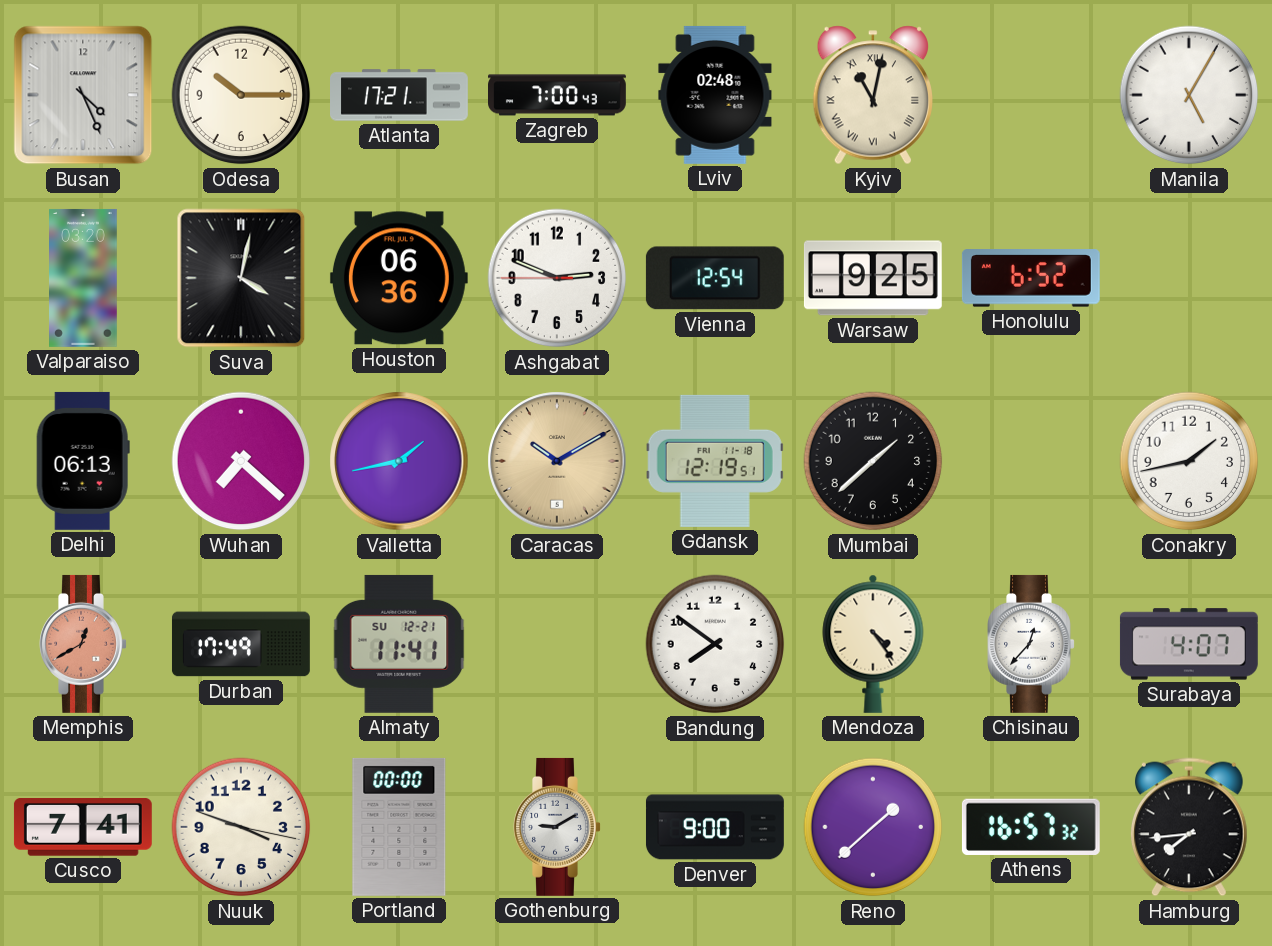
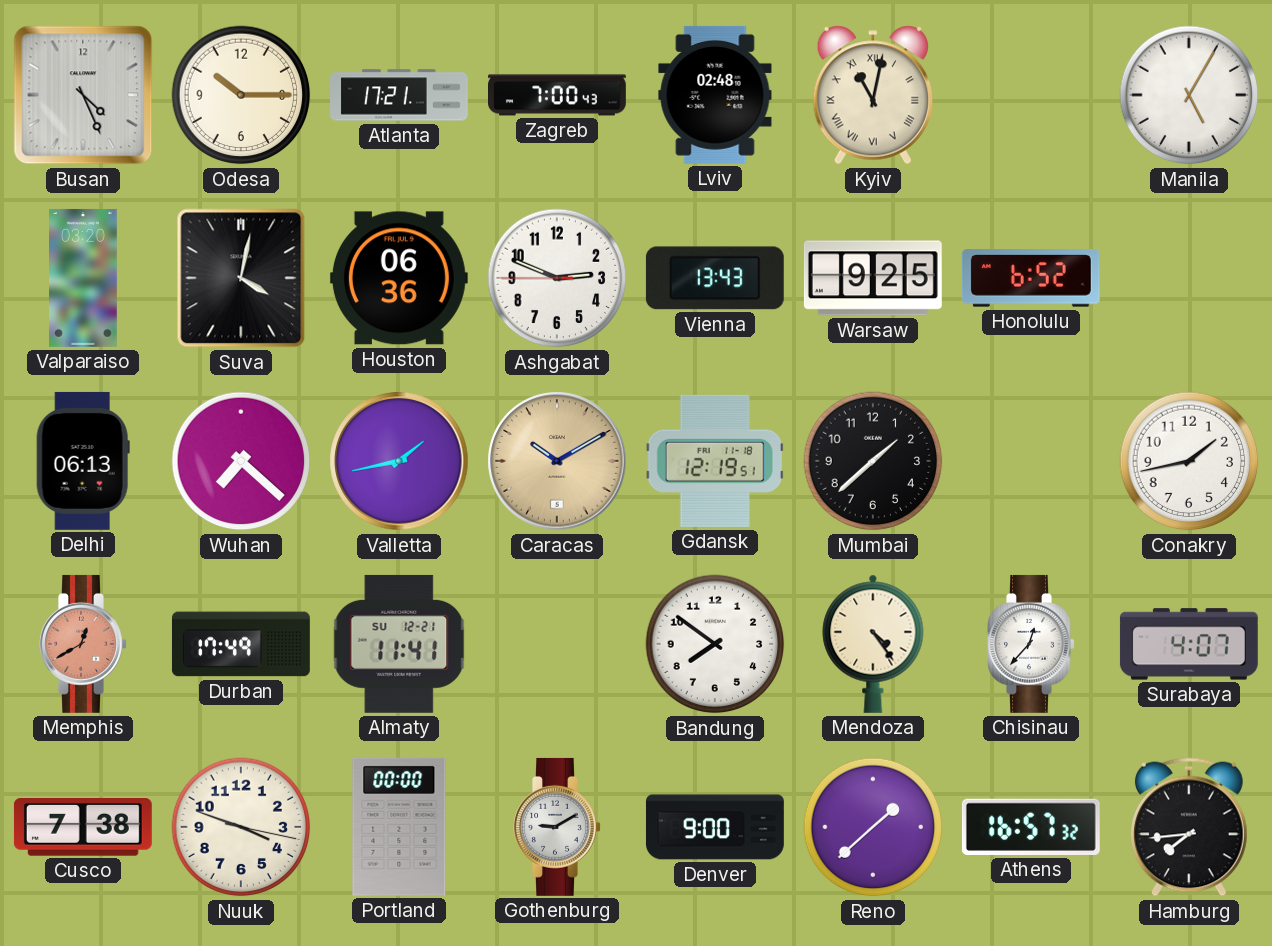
Vienna: 12:54 -> 13:43
Cusco: 7:41 -> 7:38
